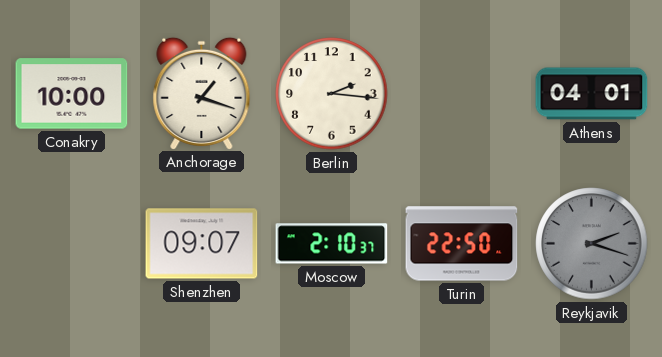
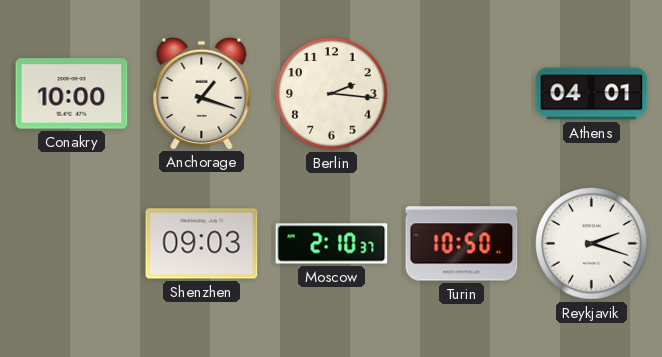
Shenzhen: 09:07 -> 09:03
Turin: 22:50 -> 10:50
Reykjavik dial: grey -> white
